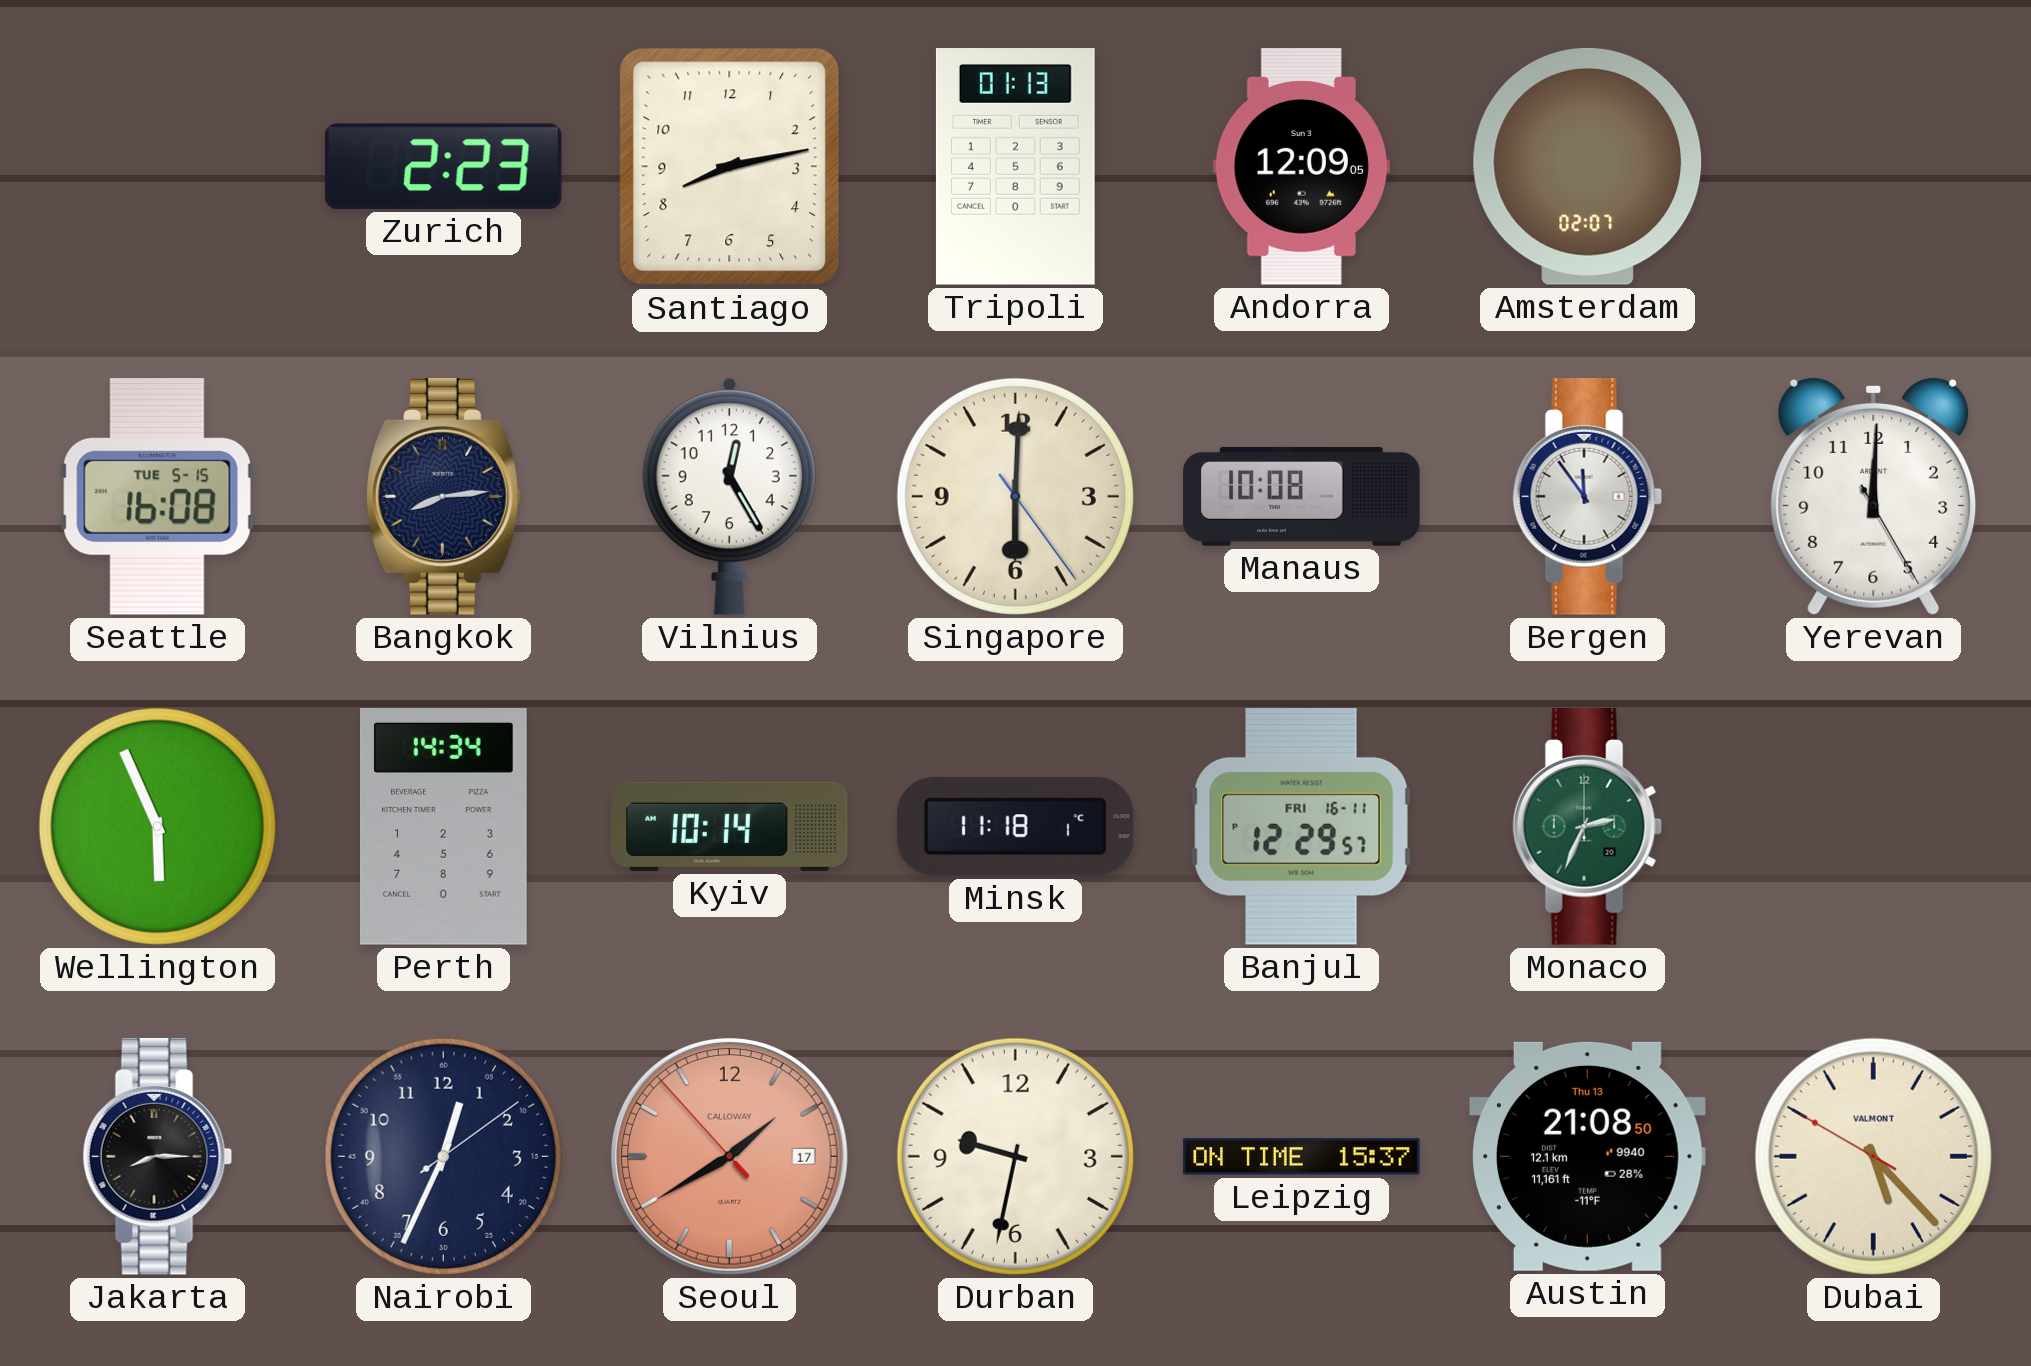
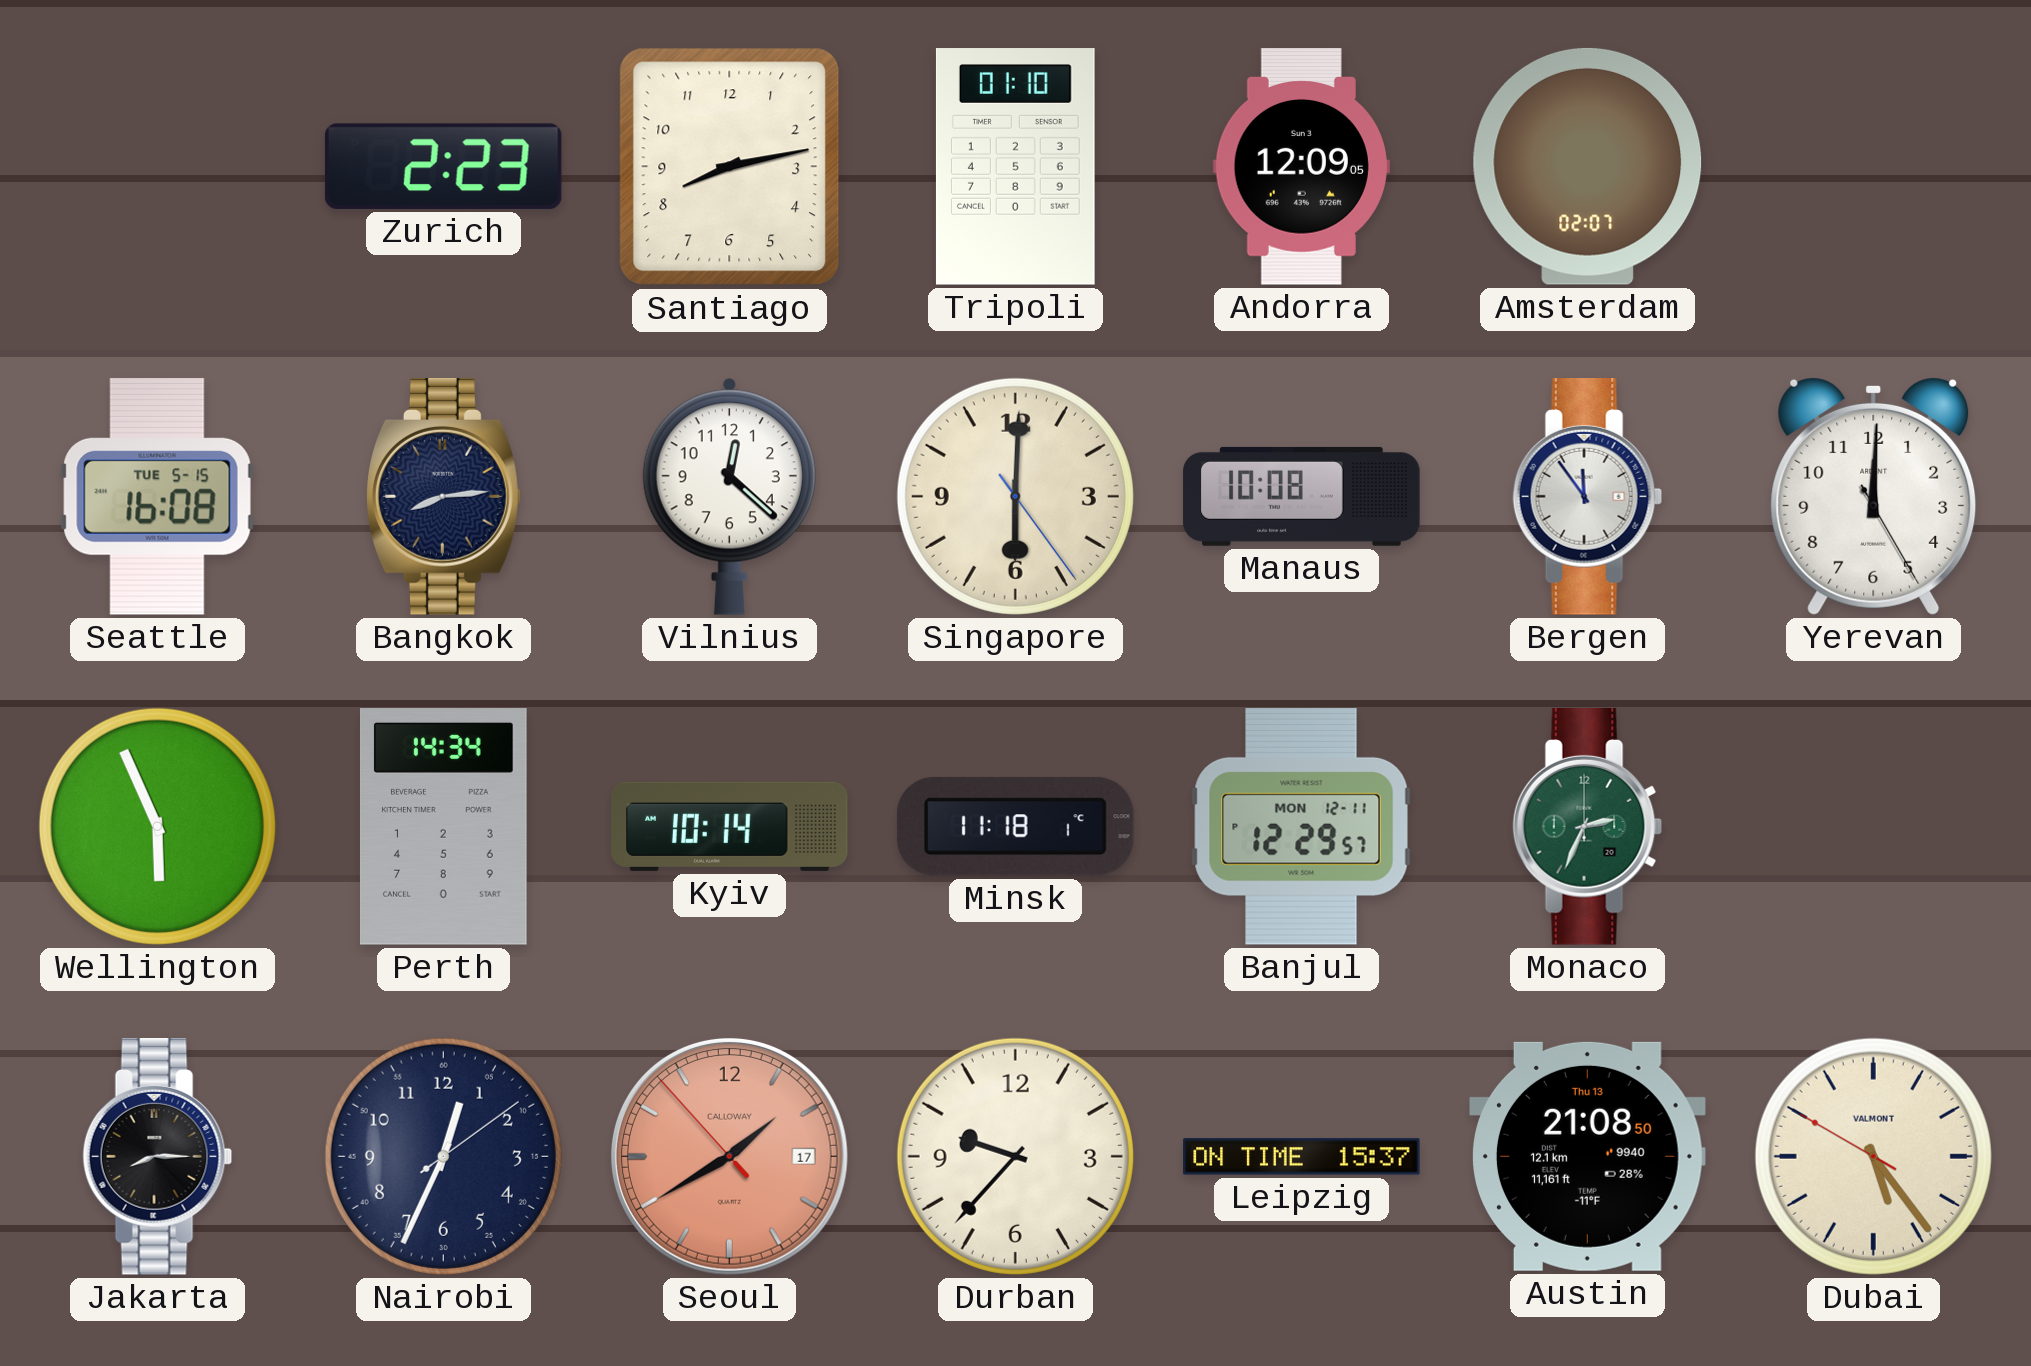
Tripoli: 01:13 -> 01:10
Vilnius: 12:25 -> 12:22
Banjul date: FRI 16-11 -> MON 12-11
Durban: 9:32 -> 9:37
Dubai: 5:22 -> 5:23
